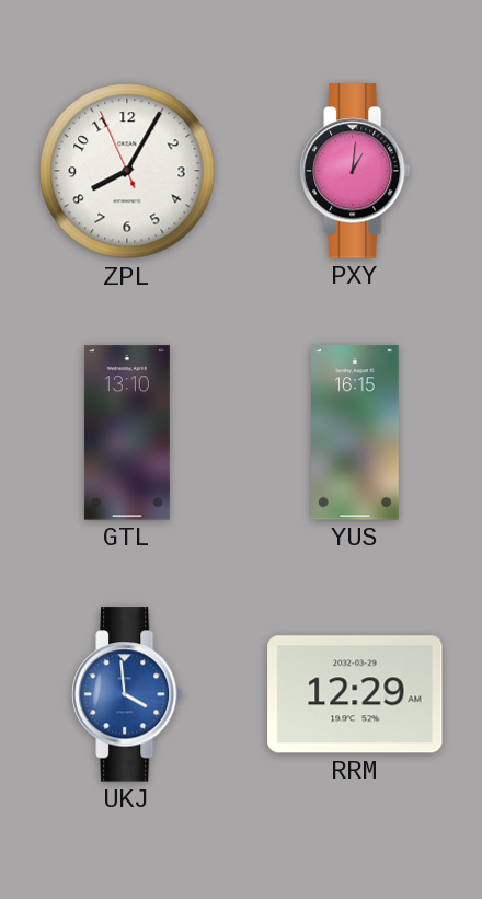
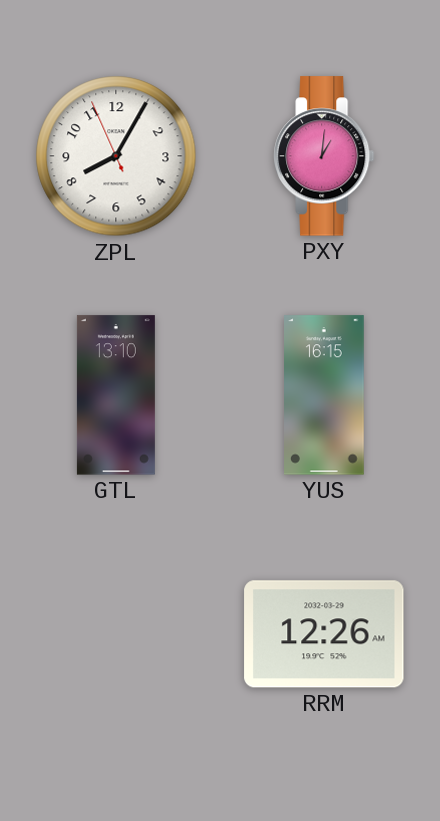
UKJ: 3:59 -> none
RRM: 12:29 -> 12:26
